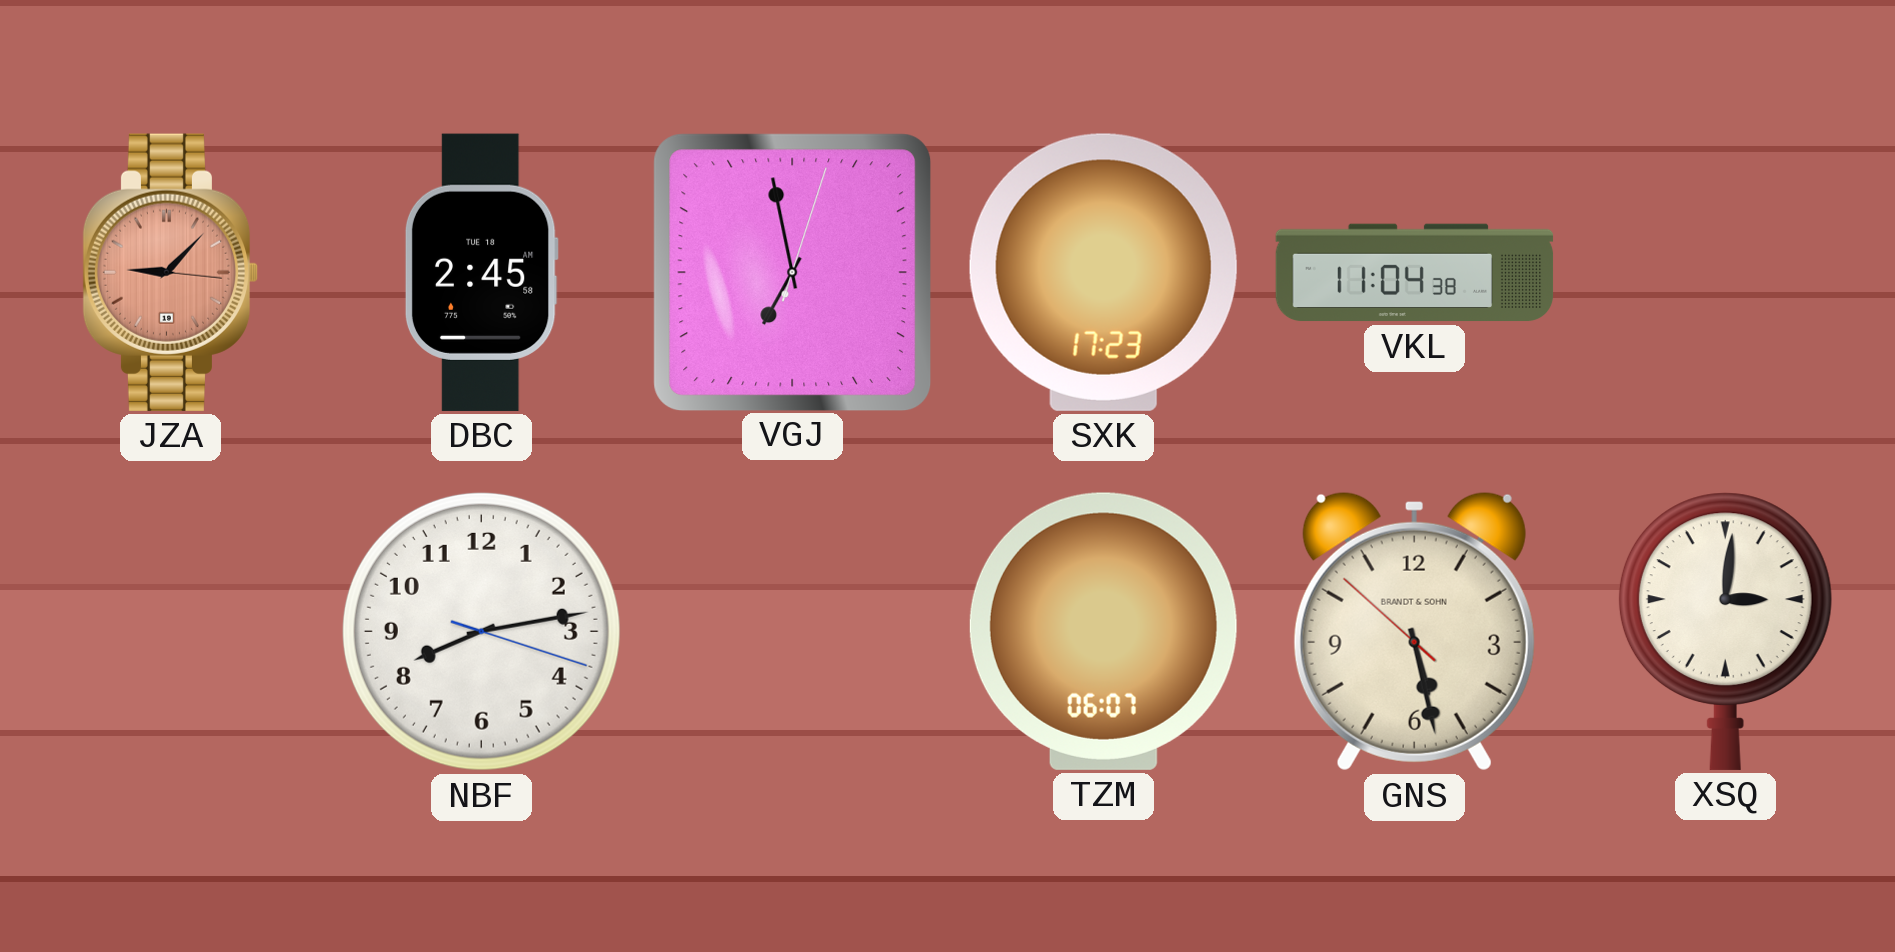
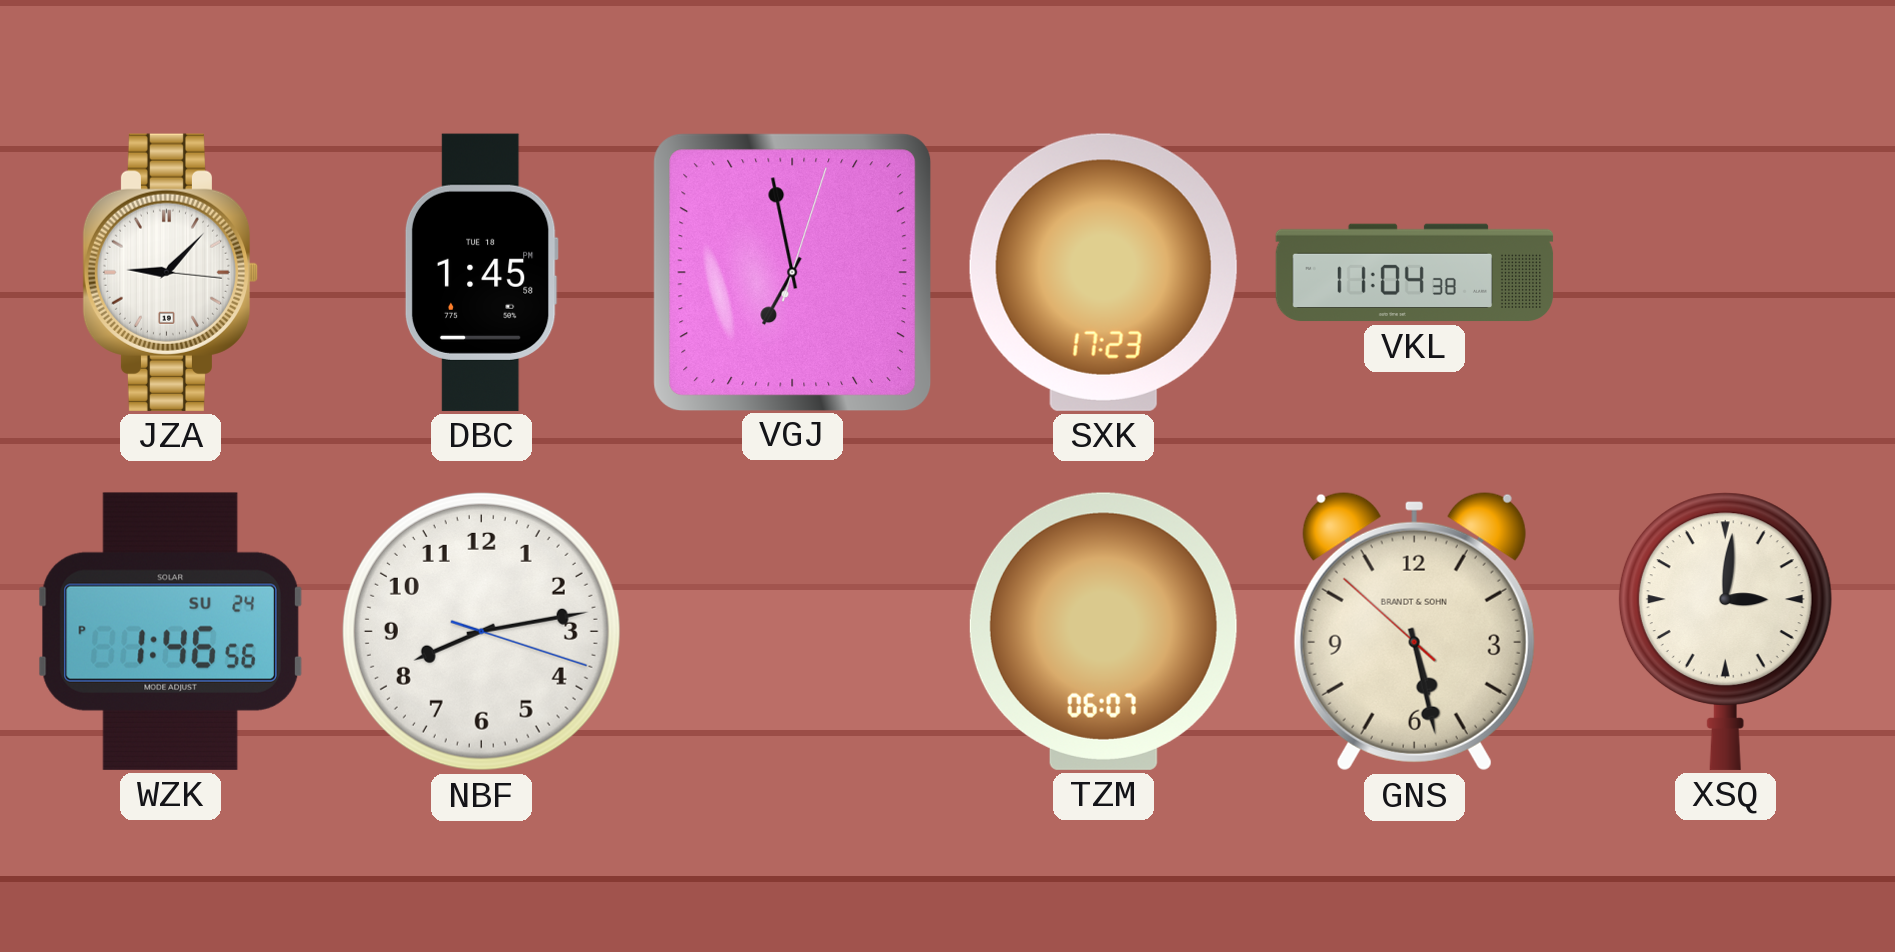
JZA dial: salmon -> white
DBC: 2:45 -> 1:45
WZK: none -> 1:46
